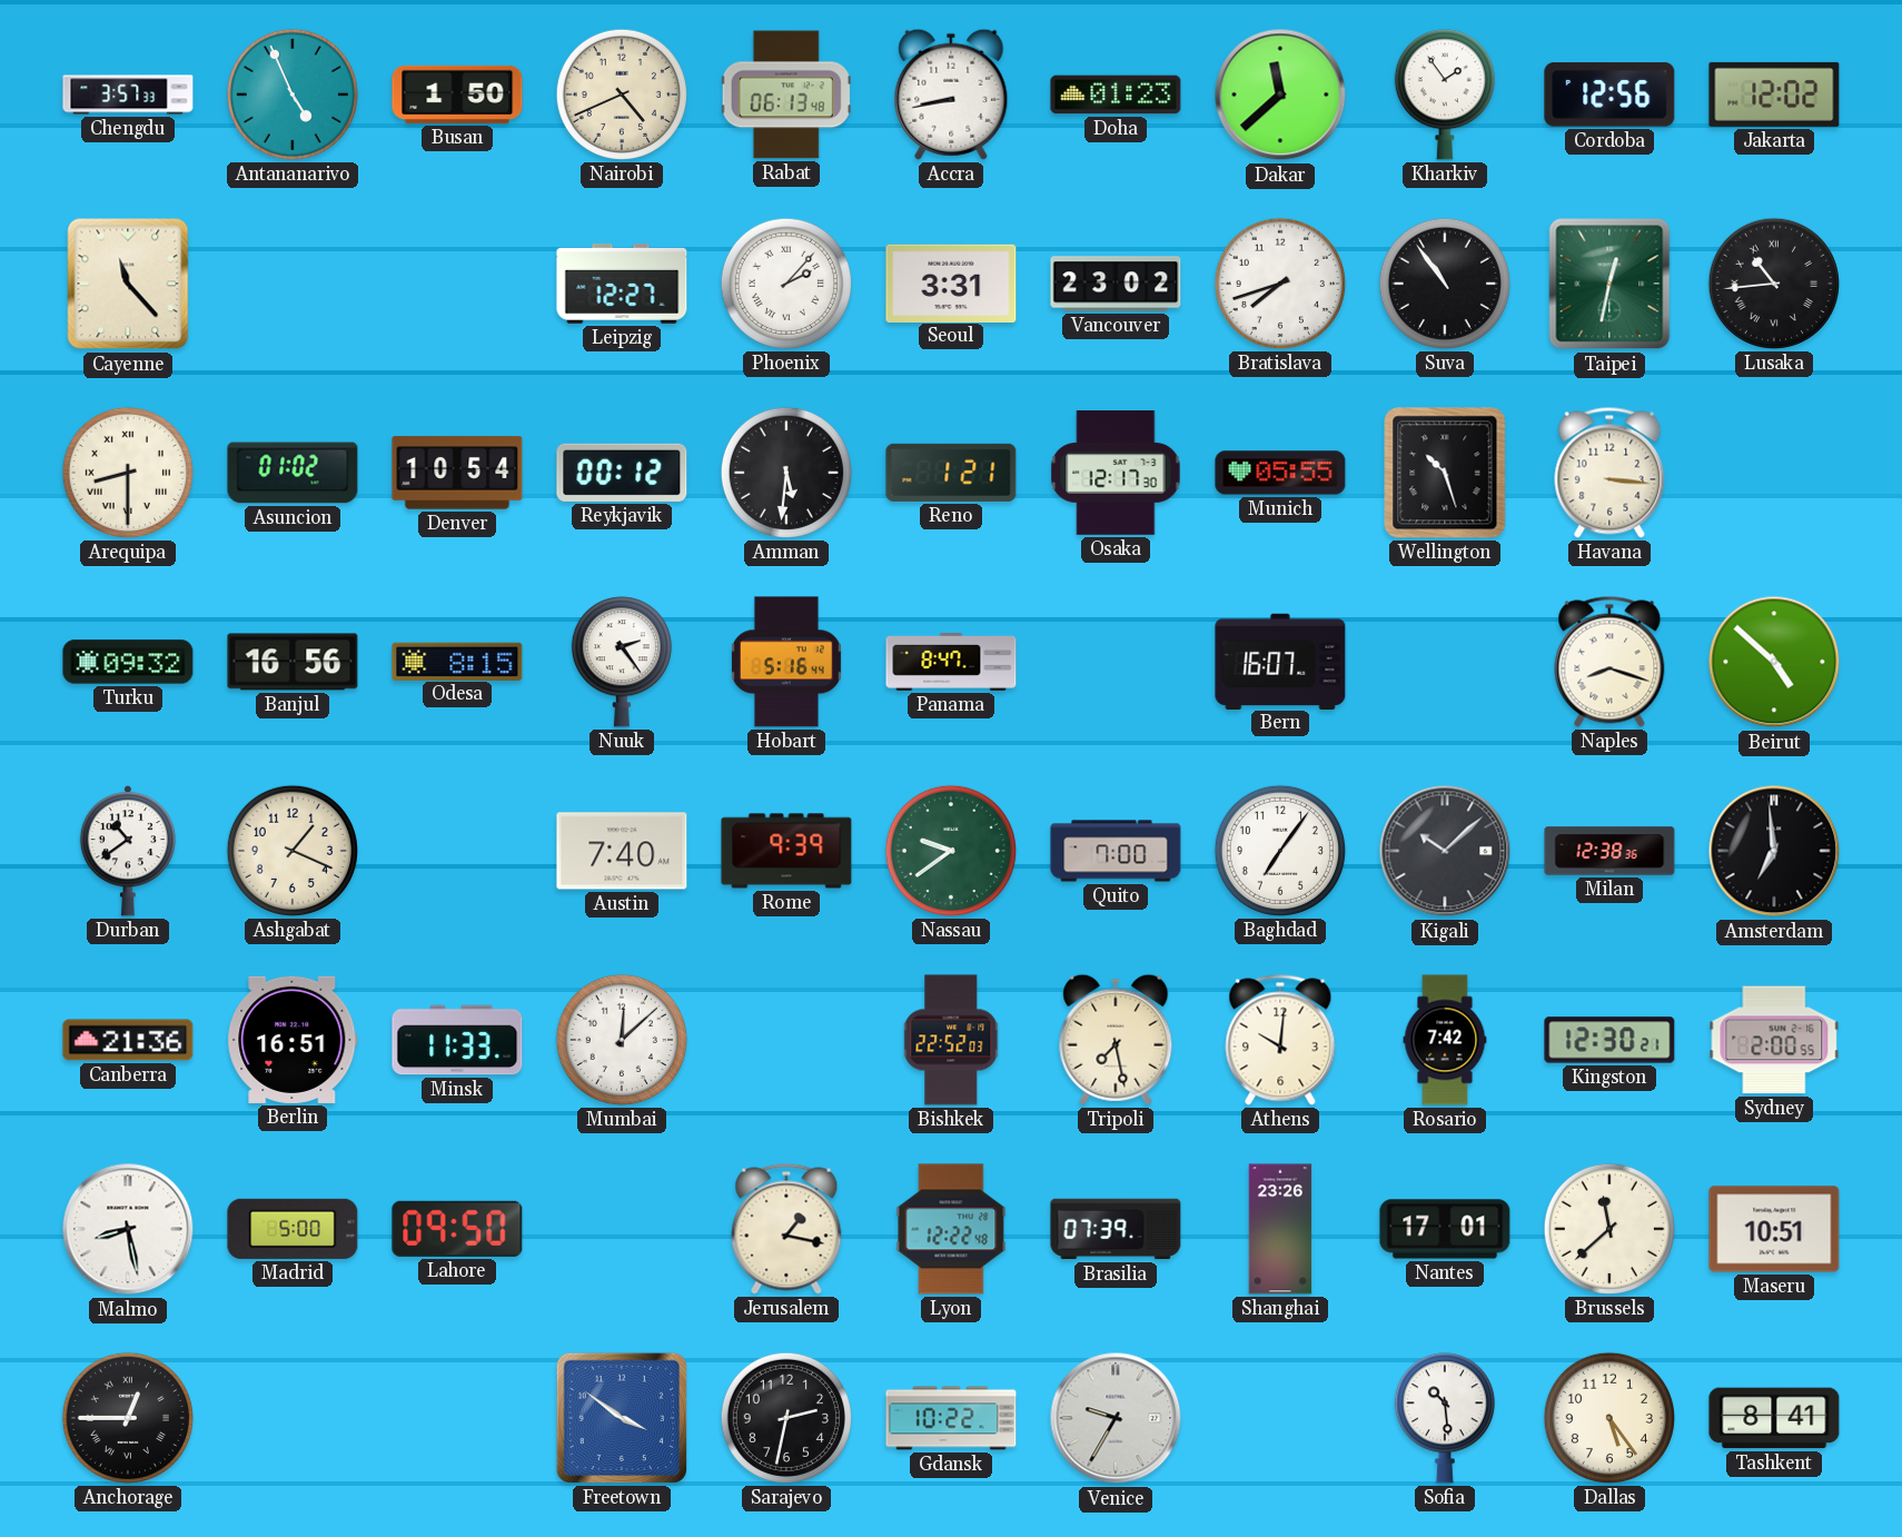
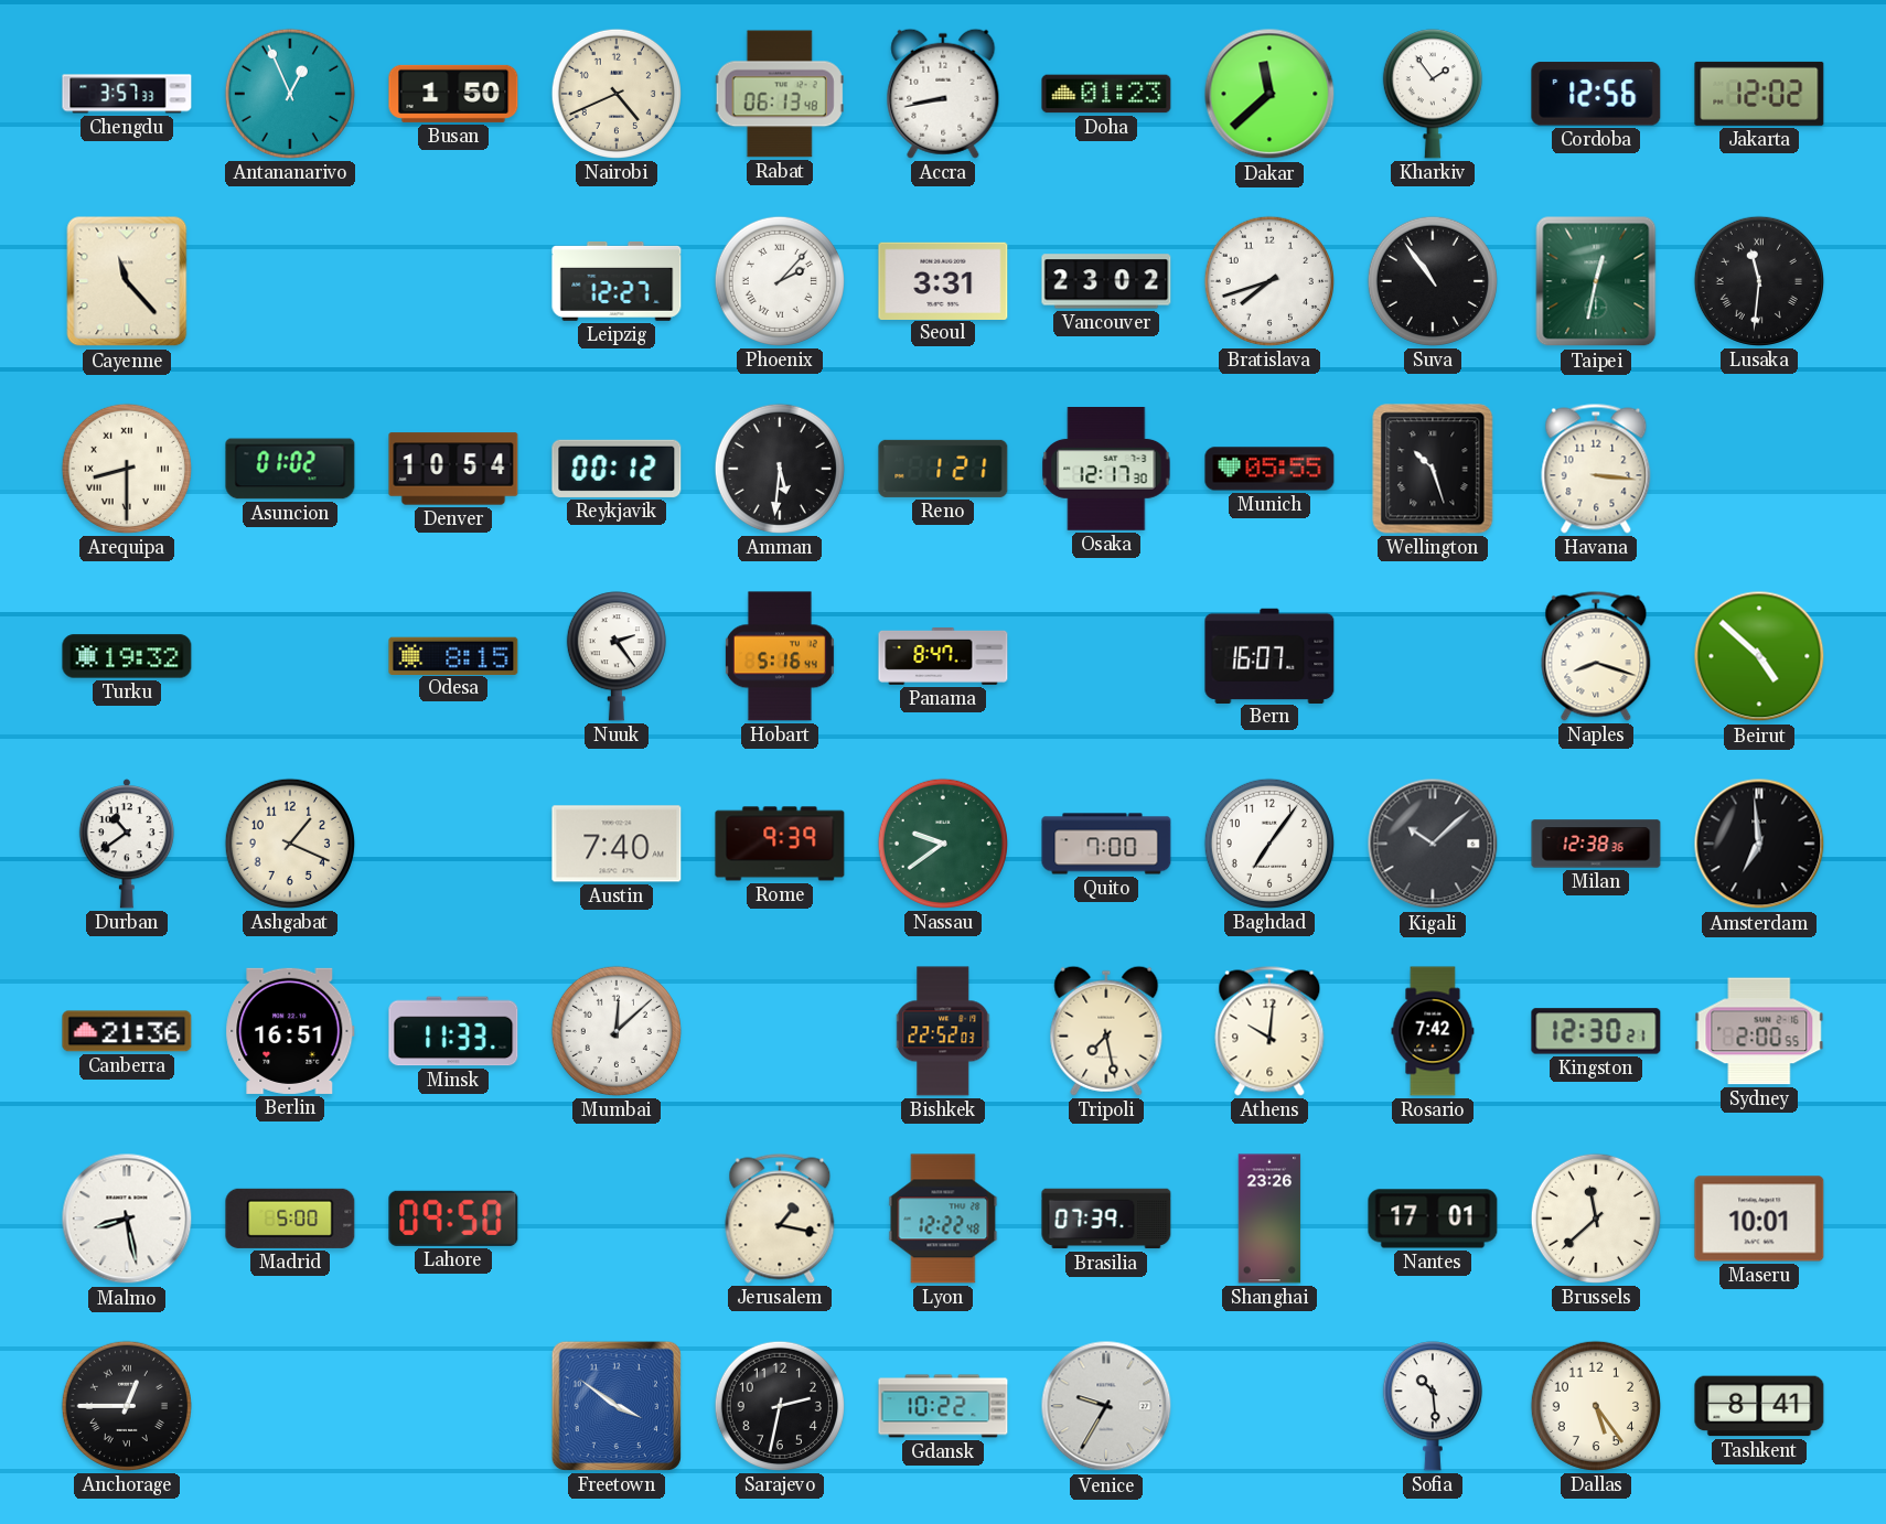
Antananarivo: 4:56 -> 12:56
Lusaka: 10:44 -> 11:31
Turku: 09:32 -> 19:32
Banjul: 16:56 -> none
Maseru: 10:51 -> 10:01
